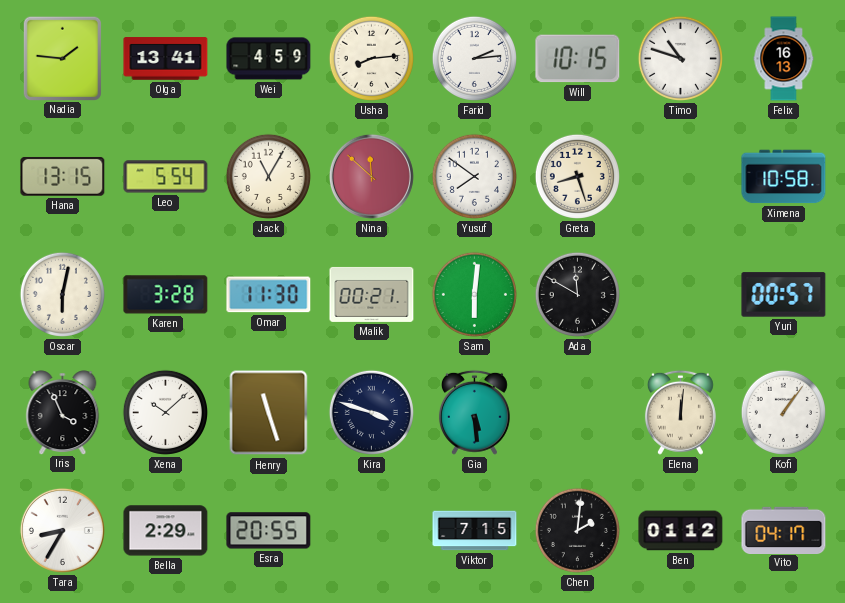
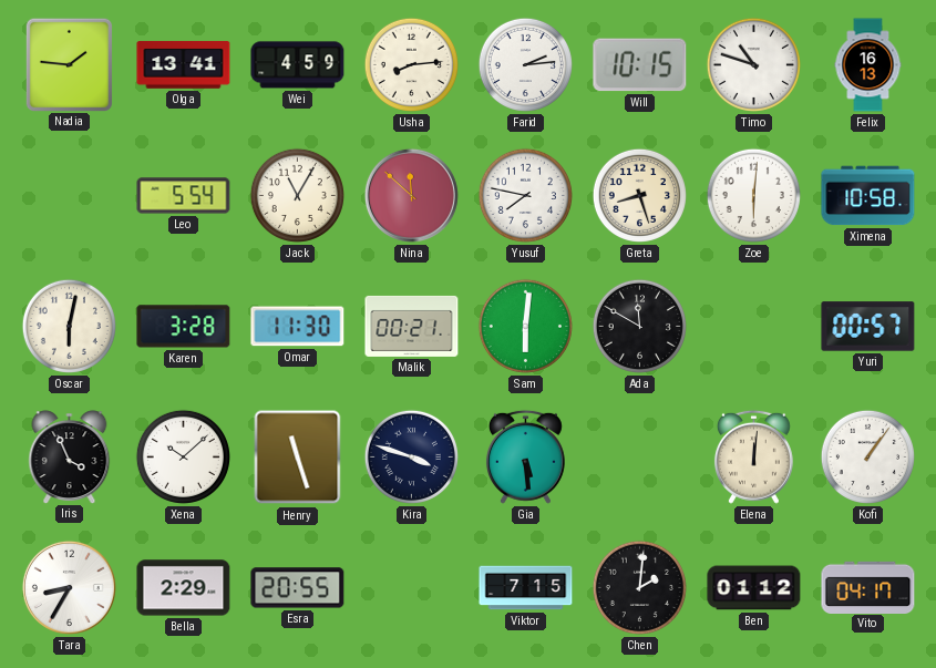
Hana: 13:15 -> none
Yusuf: 7:51 -> 7:47
Zoe: none -> 6:01
